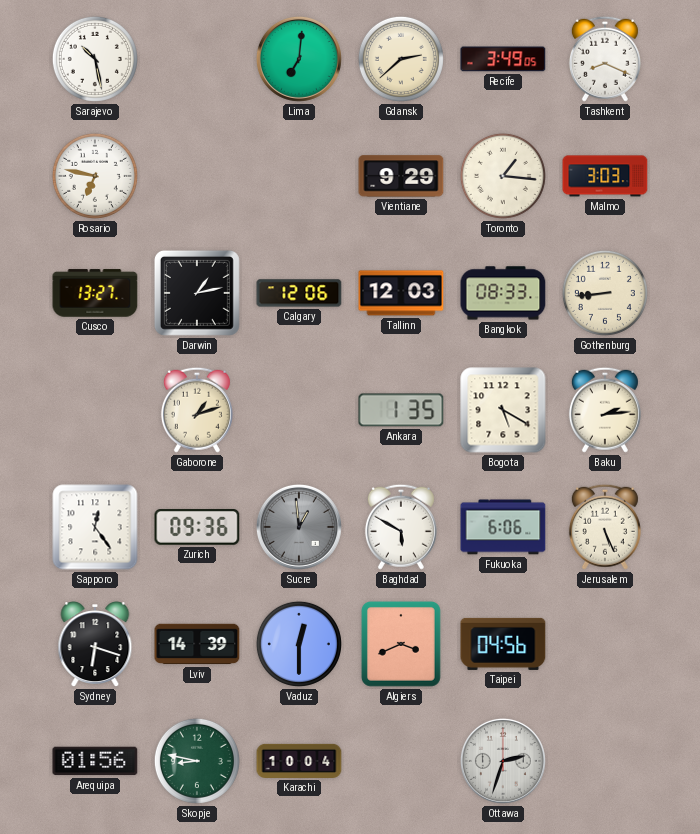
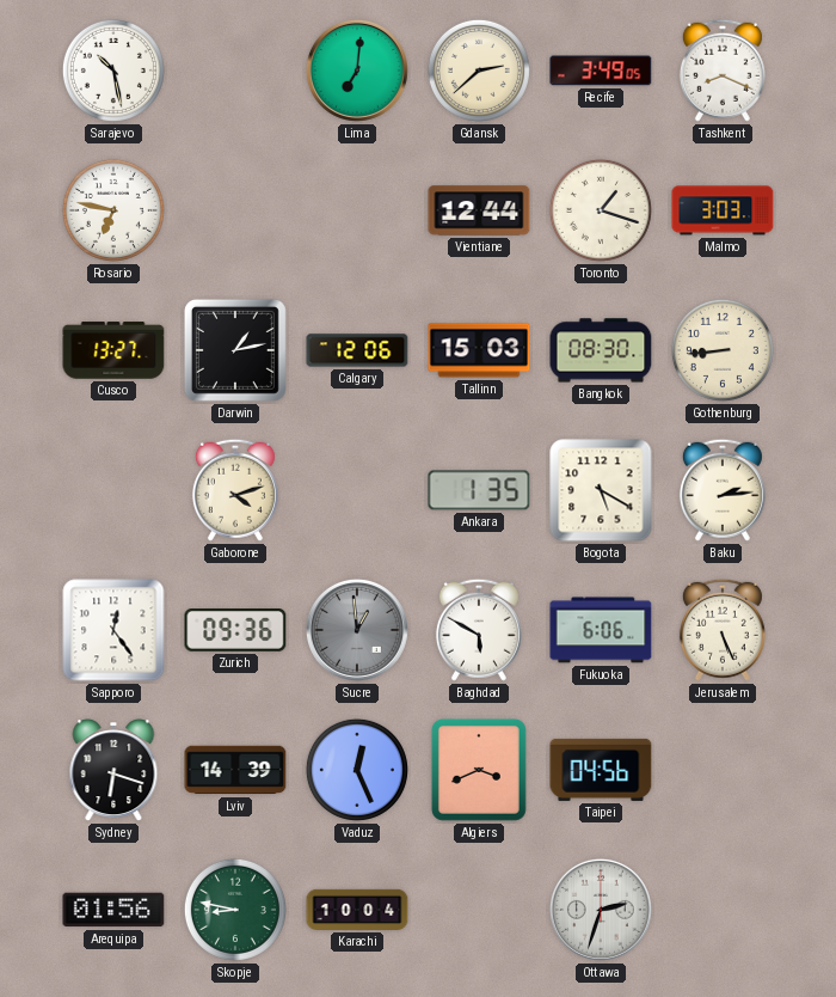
Vientiane: 9:29 -> 12:44
Toronto: 1:16 -> 1:18
Tallinn: 12:03 -> 15:03
Bangkok: 08:33 -> 08:30
Gaborone: 1:12 -> 4:12
Vaduz: 12:30 -> 12:26
